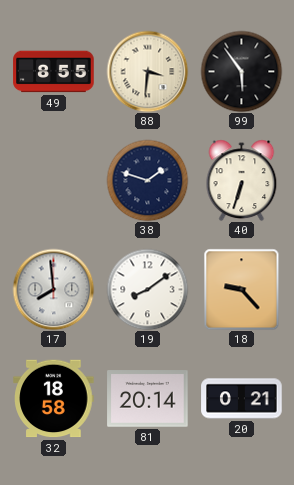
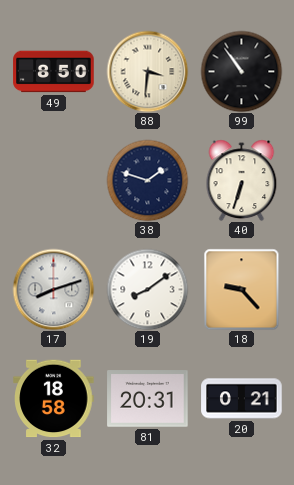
49: 8:55 -> 8:50
99: 5:54 -> 10:54
17: 7:59 -> 8:12
81: 20:14 -> 20:31
